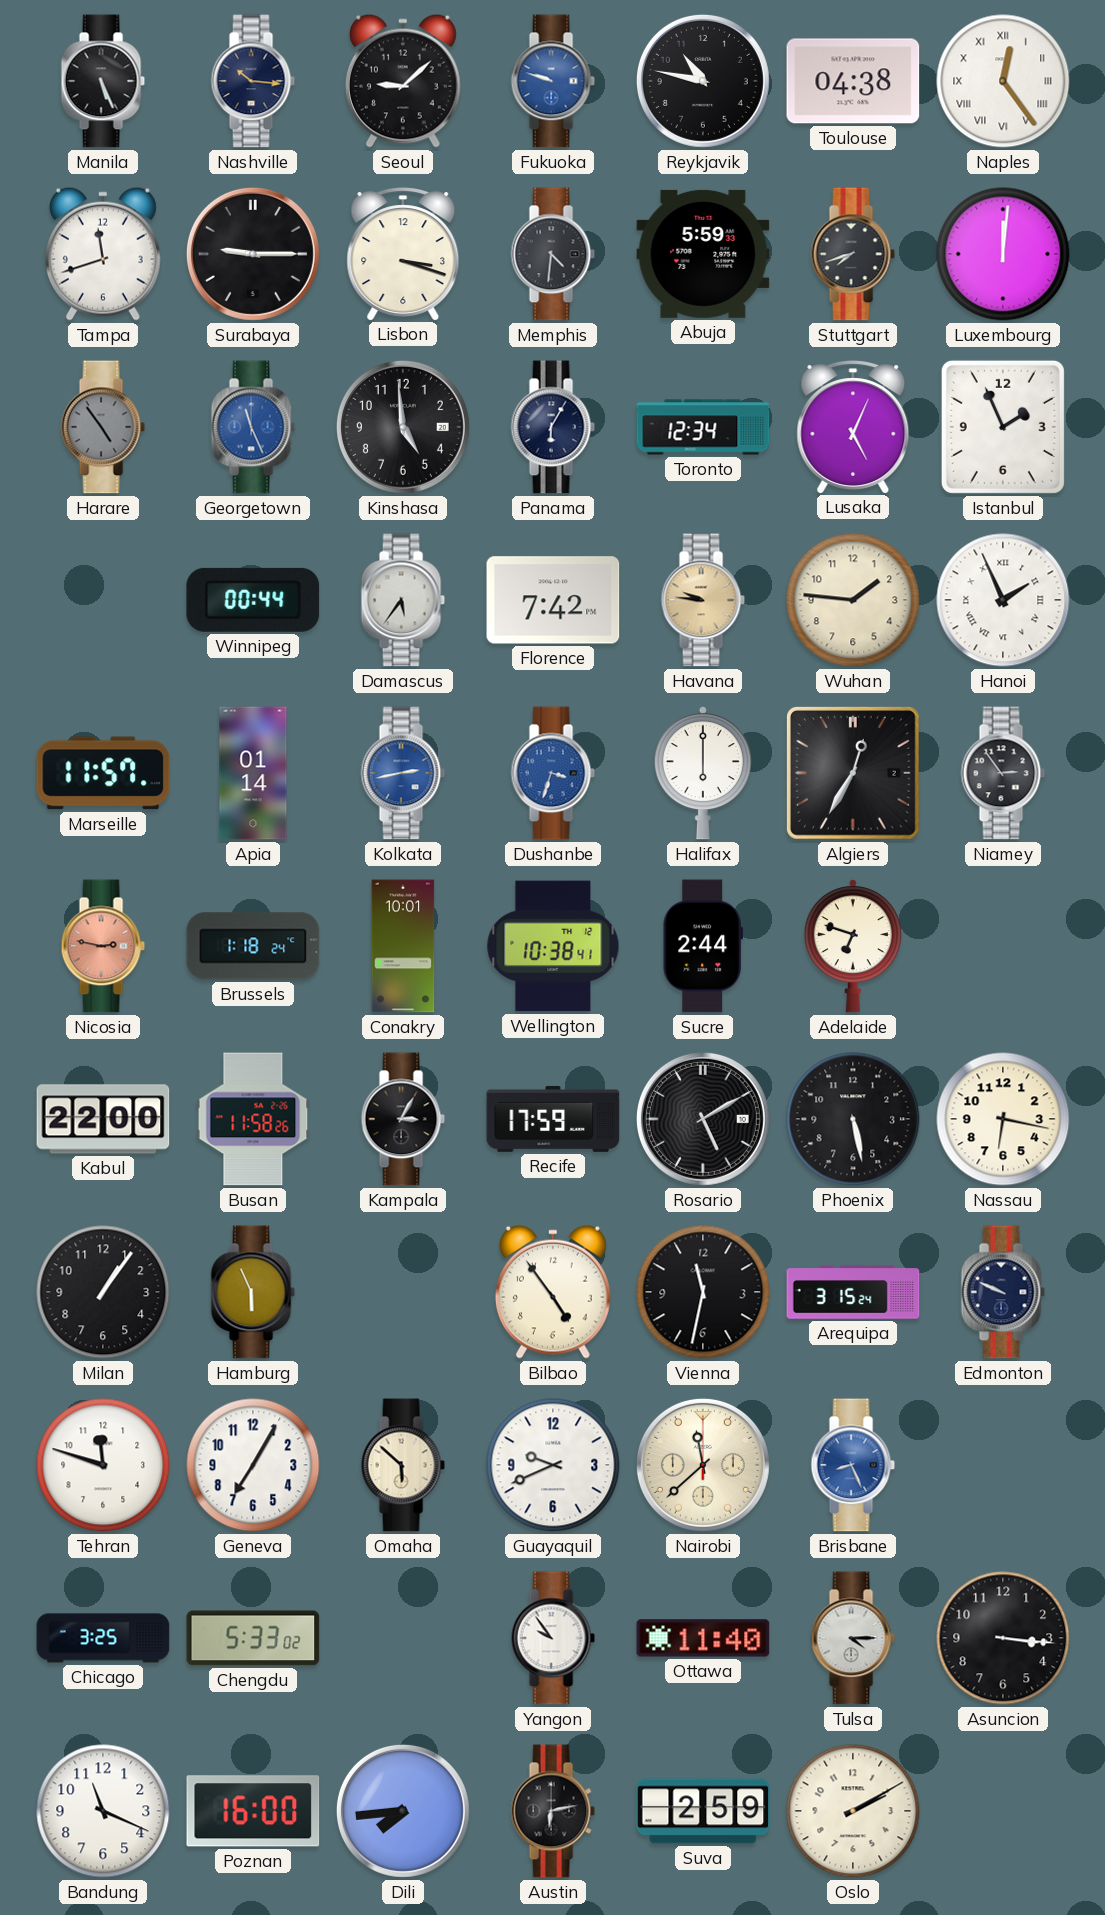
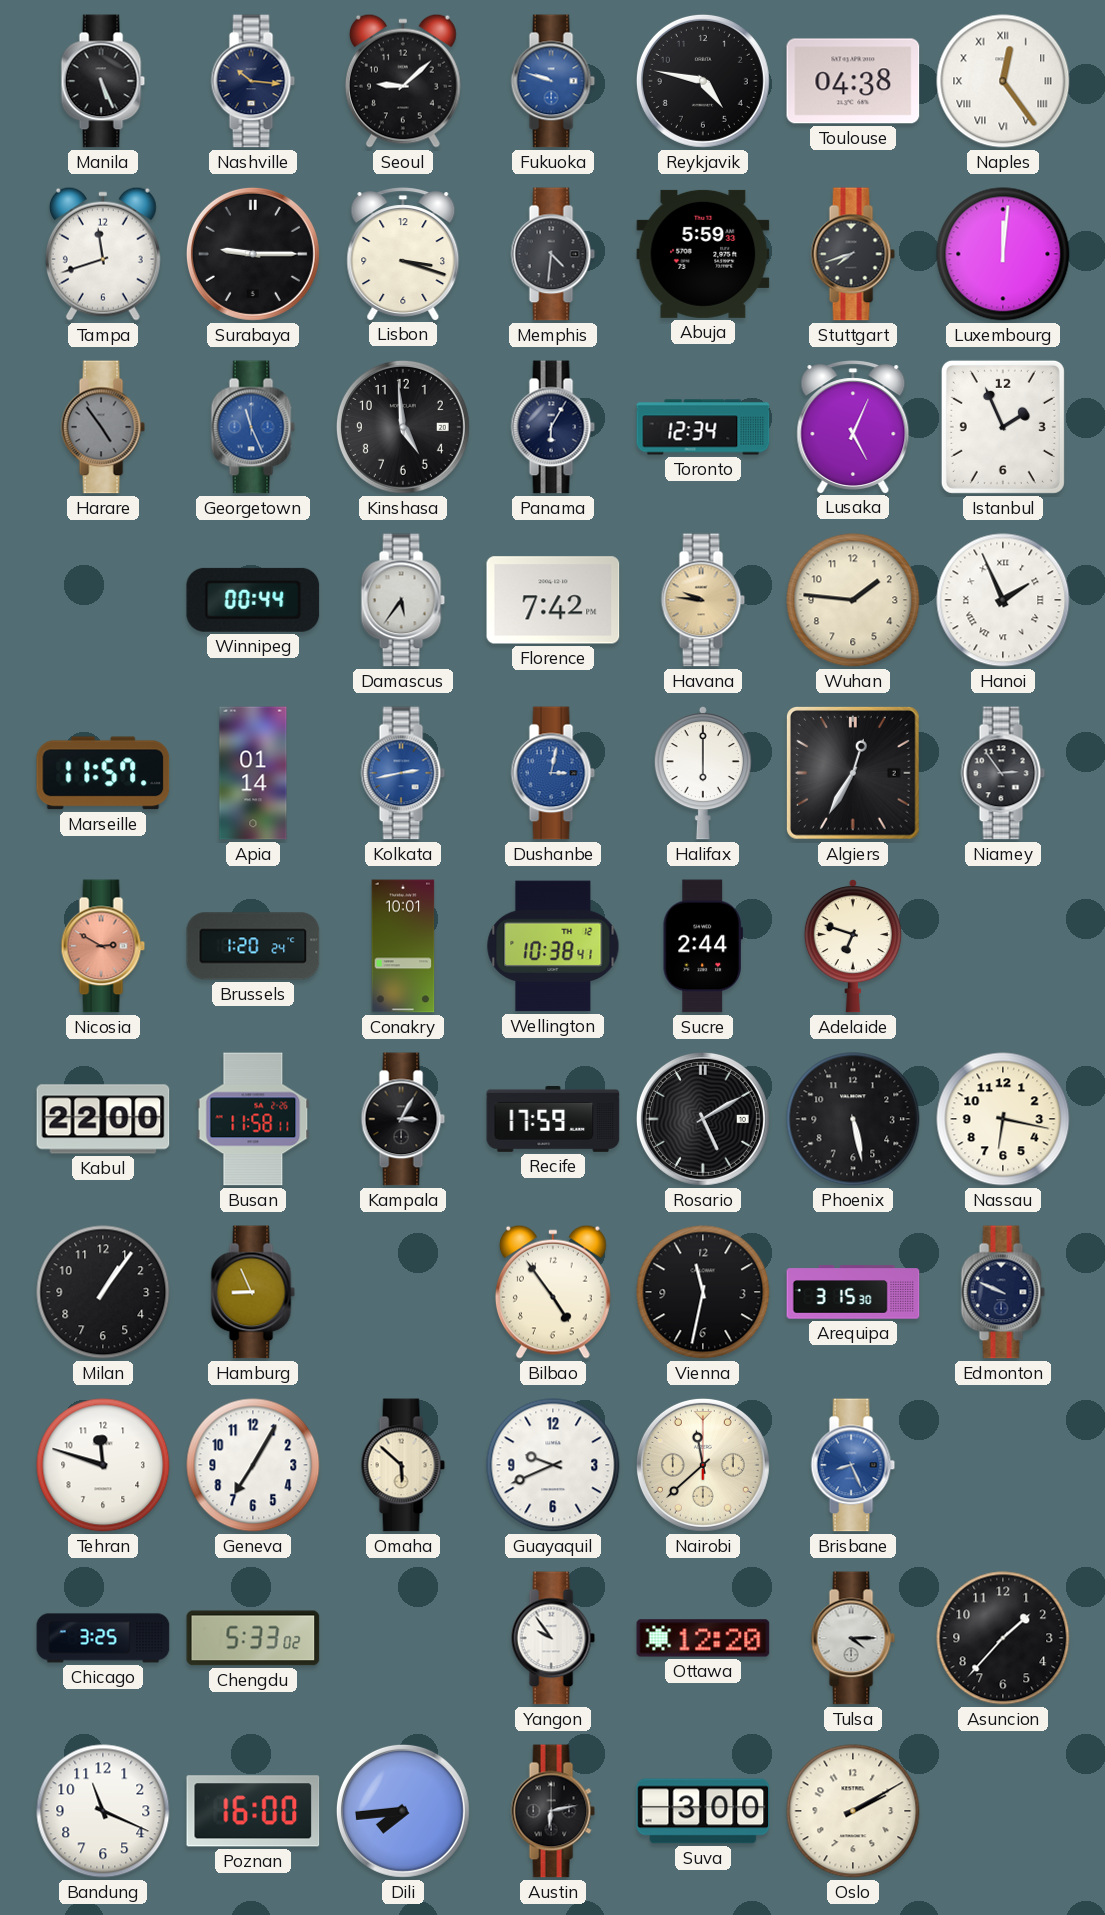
Reykjavik: 10:47 -> 4:47
Dushanbe: 3:33 -> 3:02
Nicosia: 2:47 -> 2:50
Brussels: 1:18 -> 1:20
Busan: 11:58:26 -> 11:58:11
Hamburg: 5:56 -> 8:56
Arequipa: 3:15:24 -> 3:15:30
Ottawa: 11:40 -> 12:20
Asuncion: 3:16 -> 1:37
Suva: 2:59 -> 3:00
